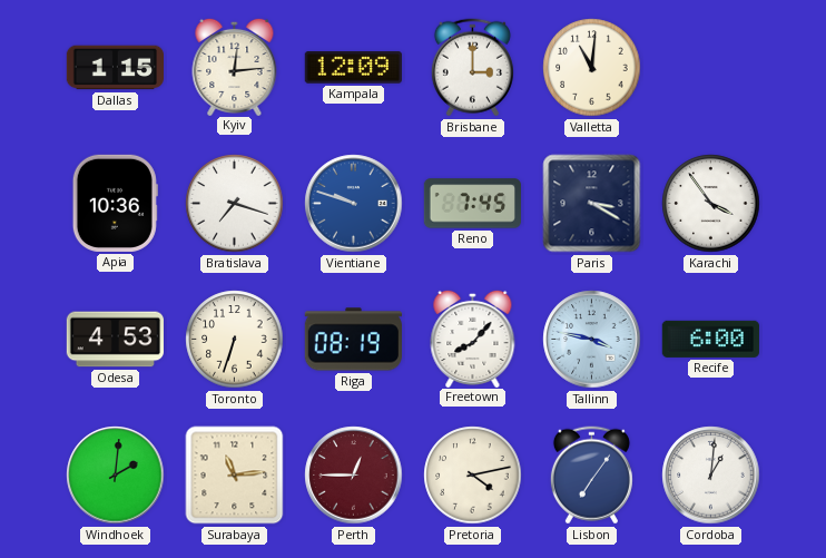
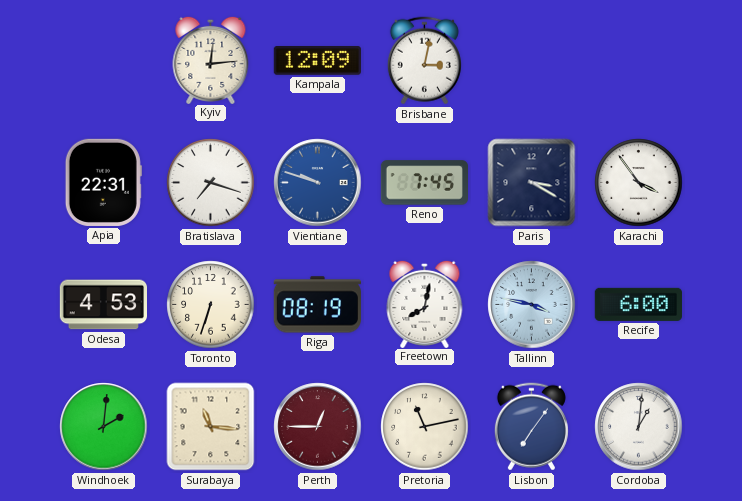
Dallas: 1:15 -> none
Brisbane: 3:00 -> 3:02
Valletta: 11:01 -> none
Apia: 10:36 -> 22:31
Freetown: 8:07 -> 8:02
Surabaya: 11:14 -> 11:16
Pretoria: 4:13 -> 11:13
